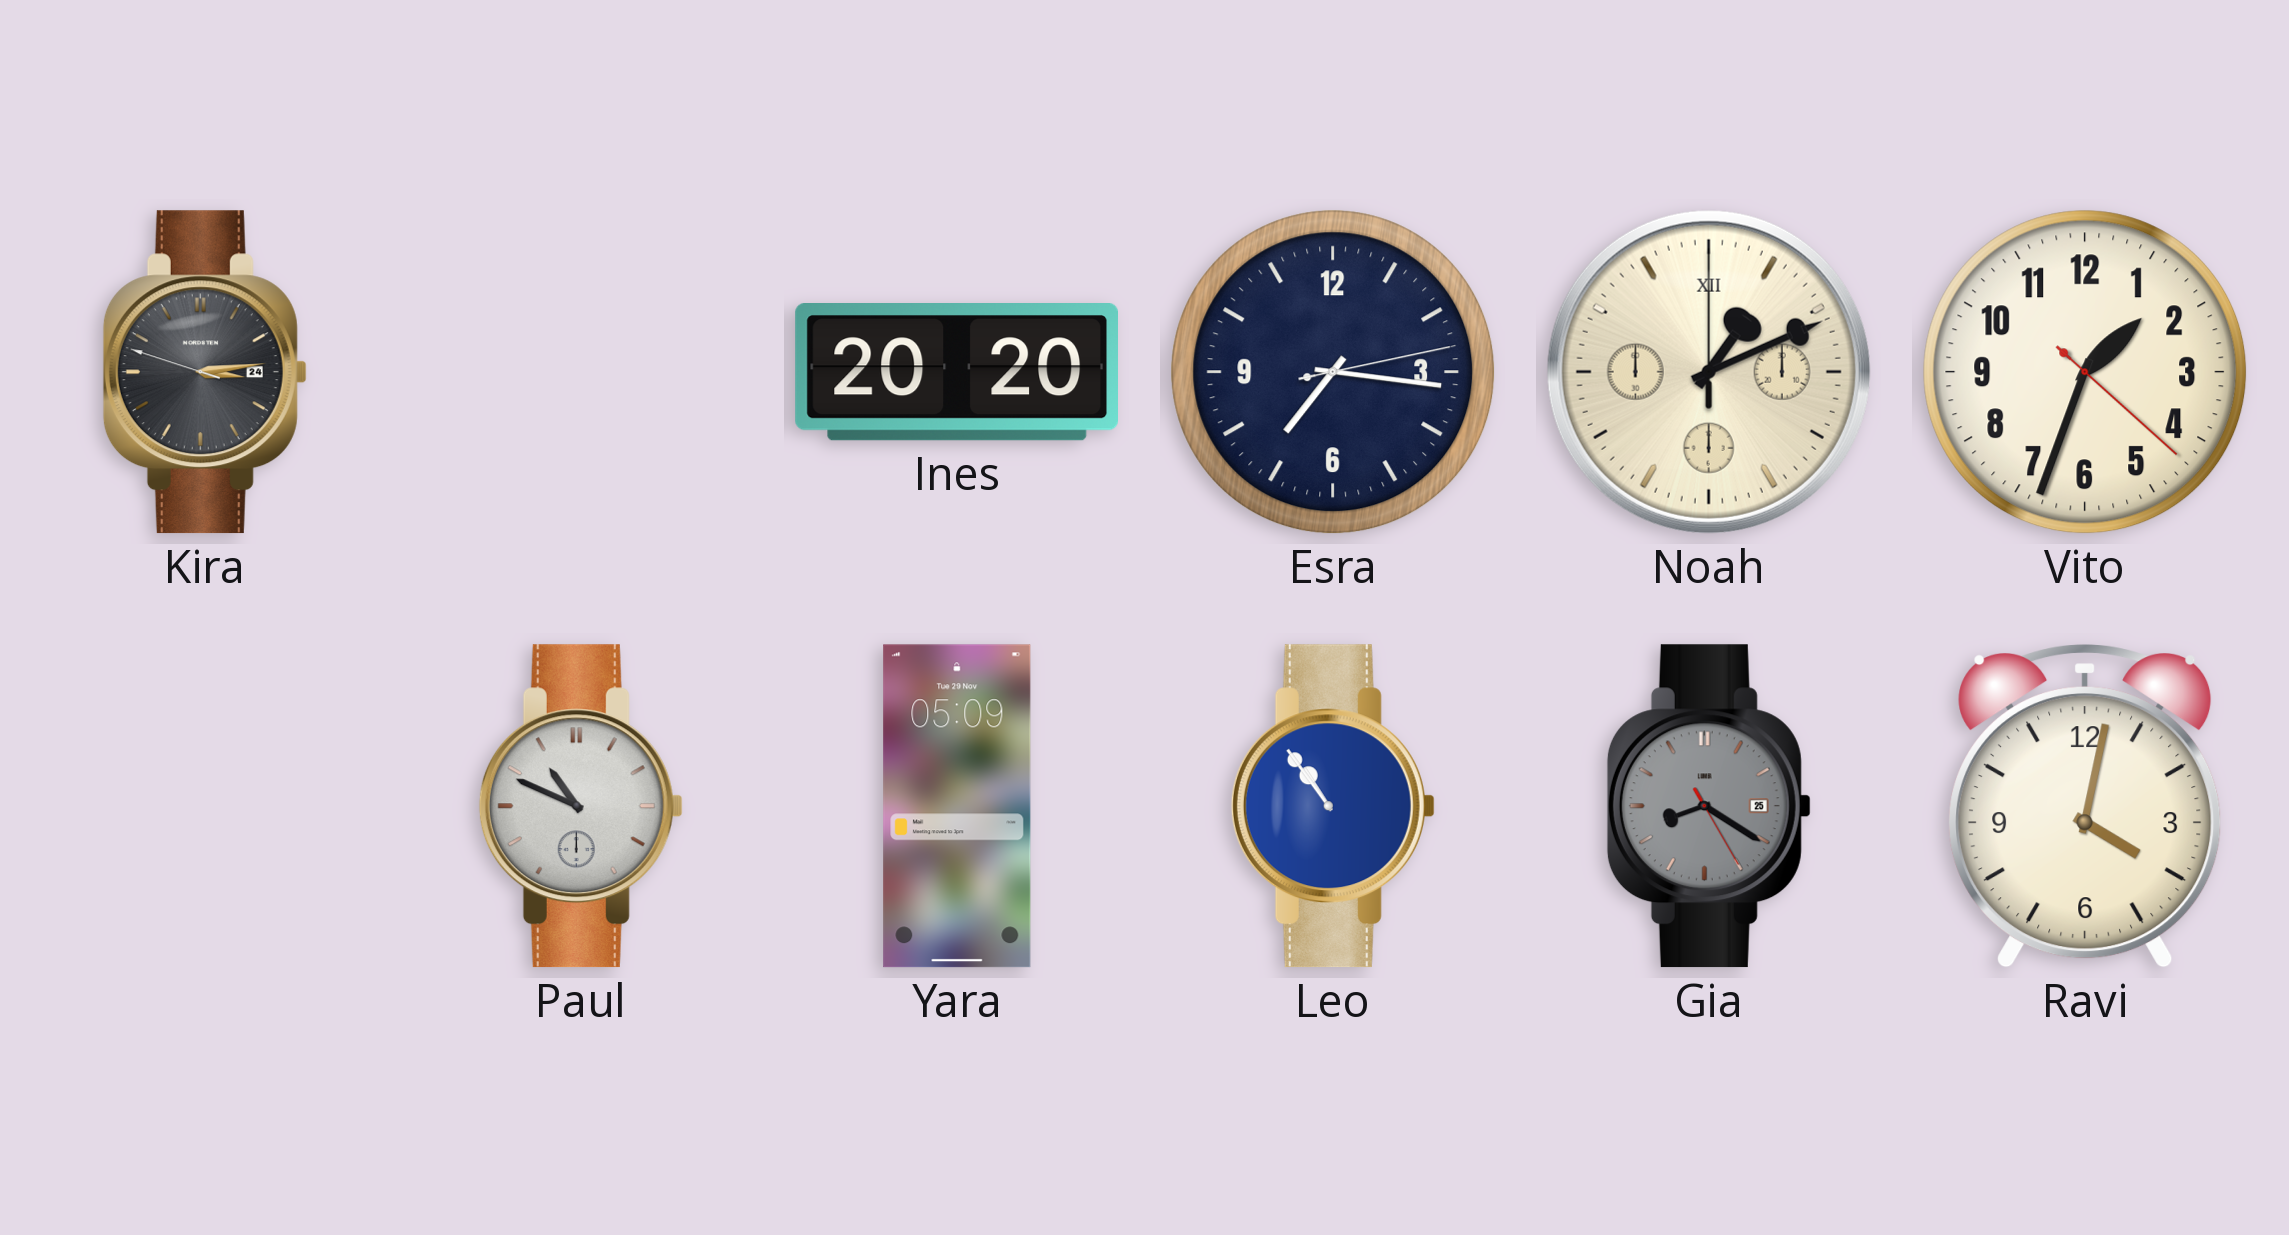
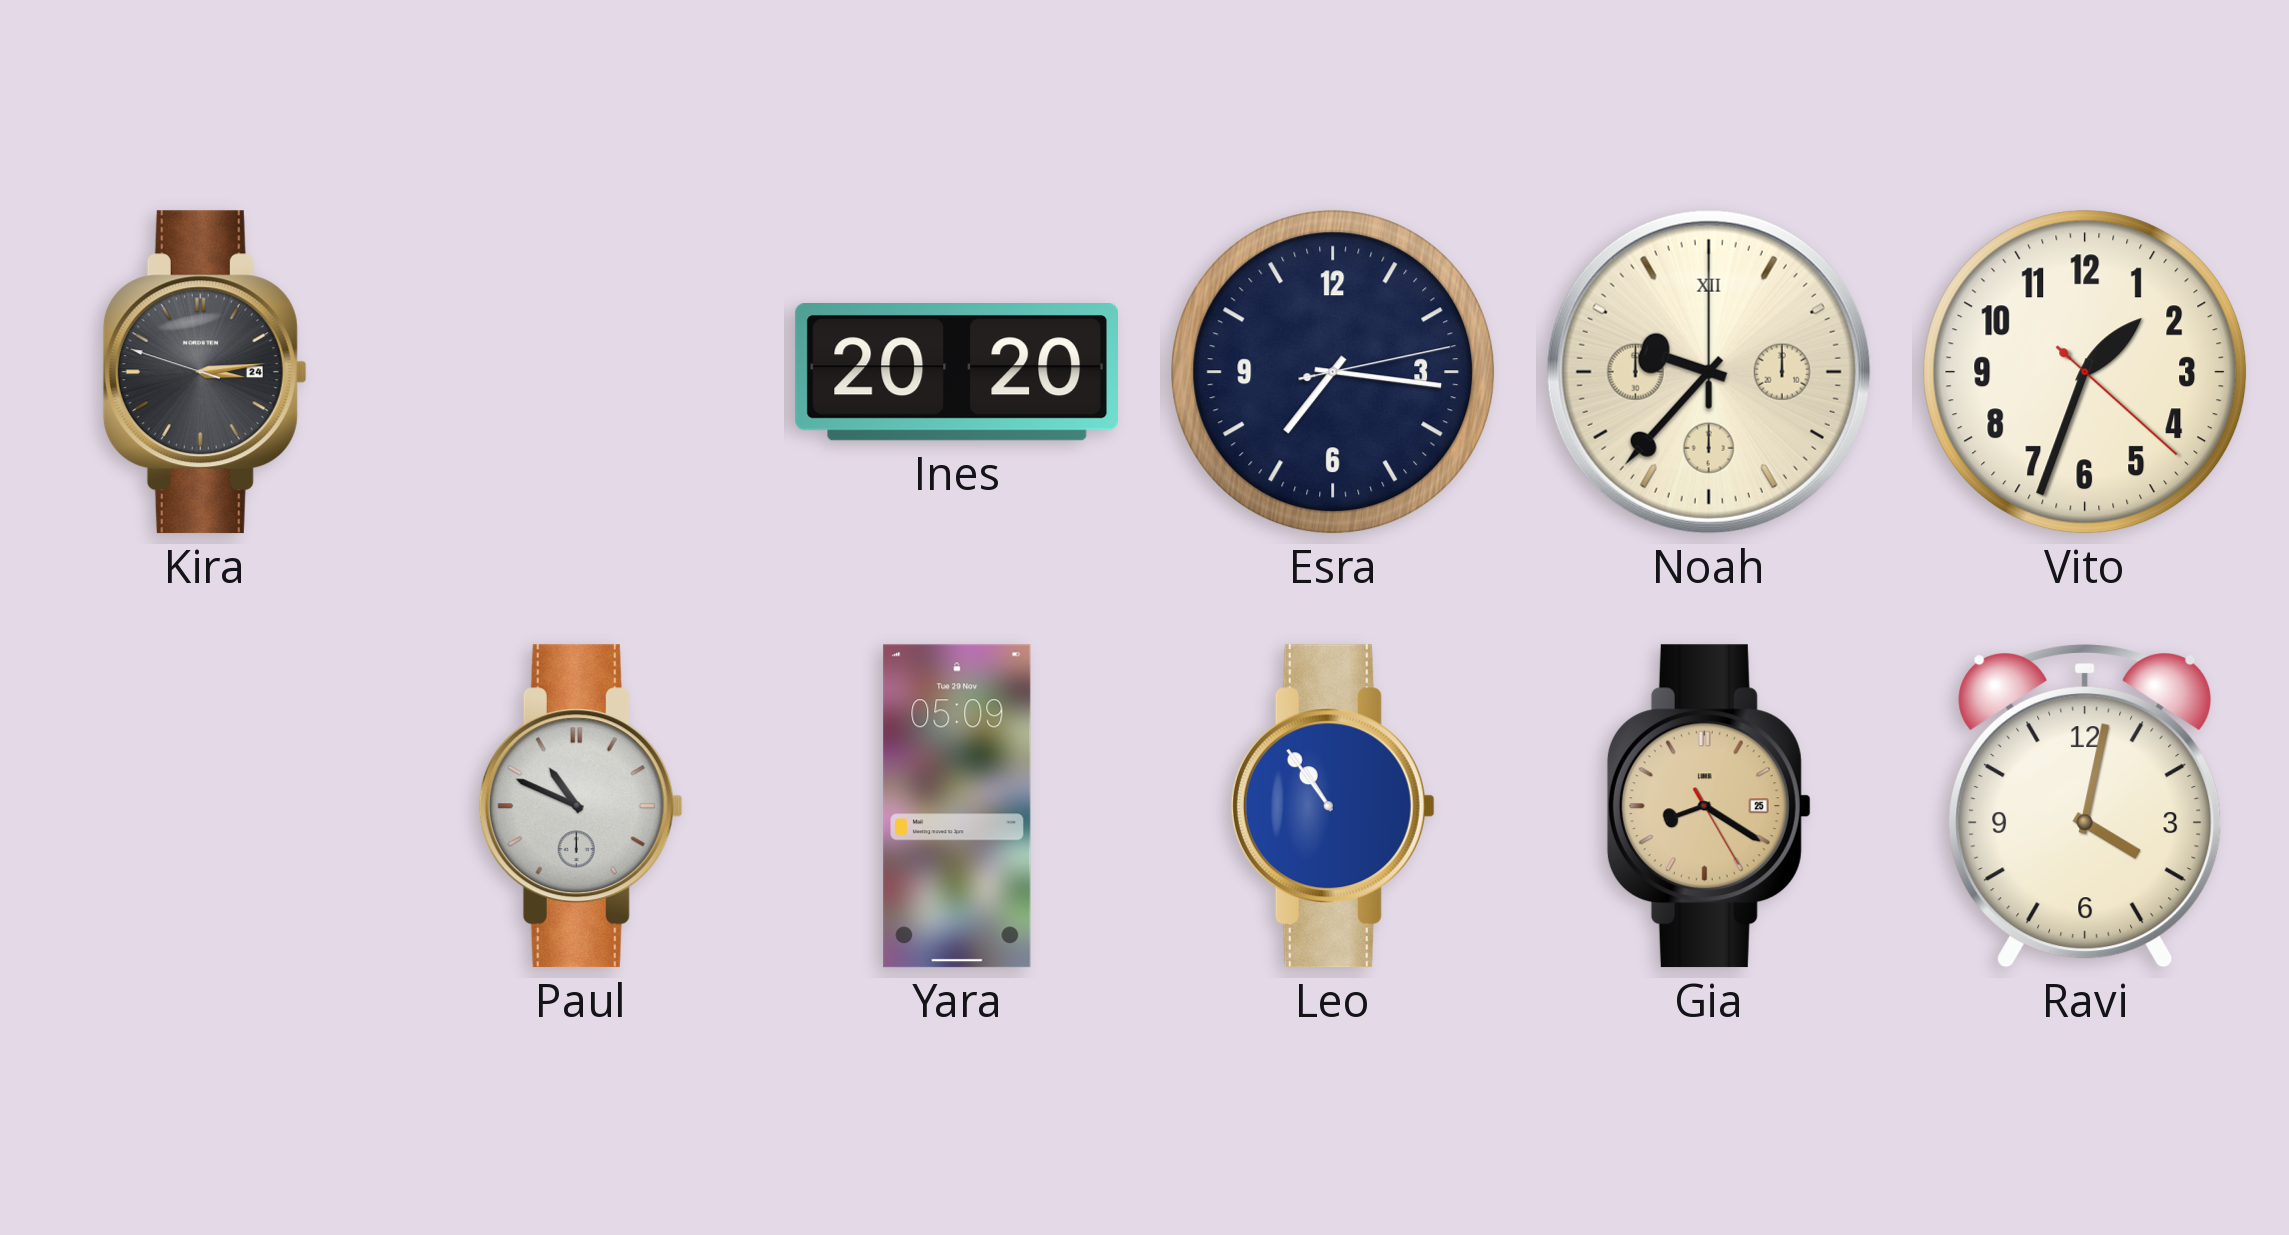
Noah: 1:11 -> 9:37
Gia dial: grey -> champagne
